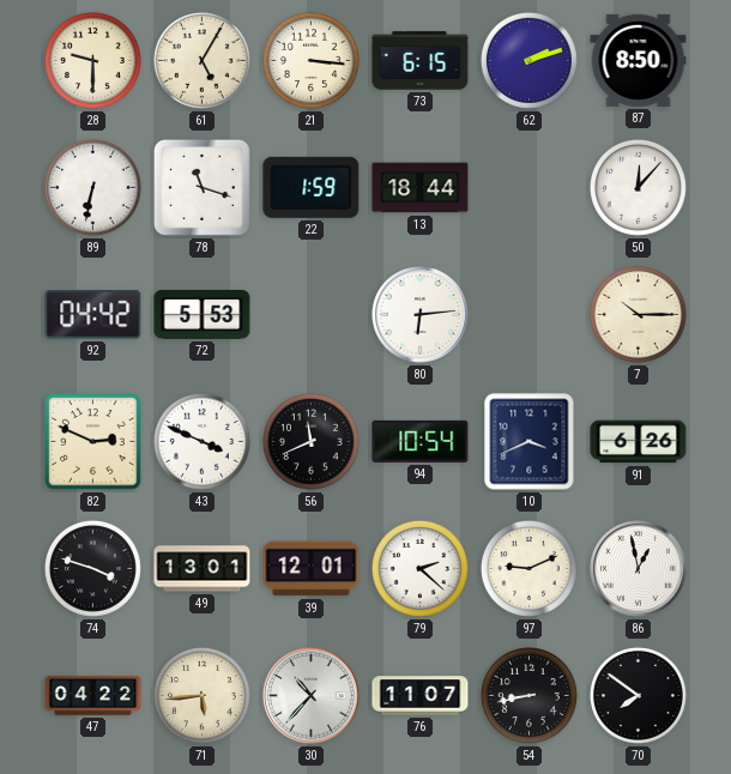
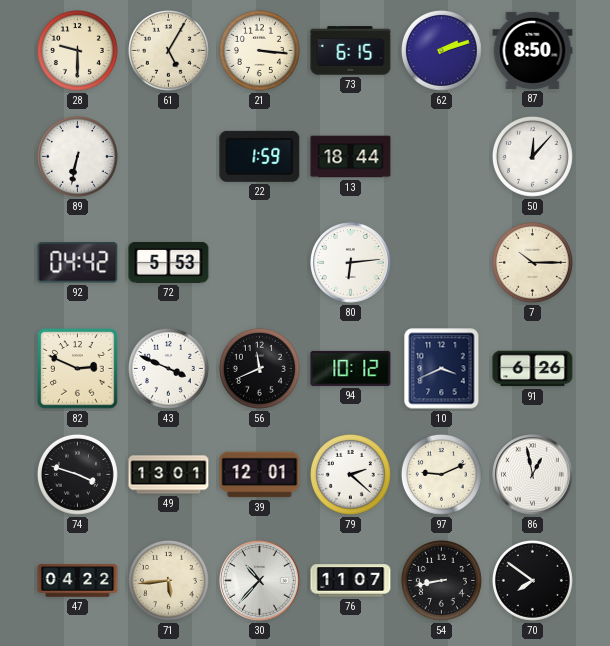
78: 11:18 -> none
94: 10:54 -> 10:12
